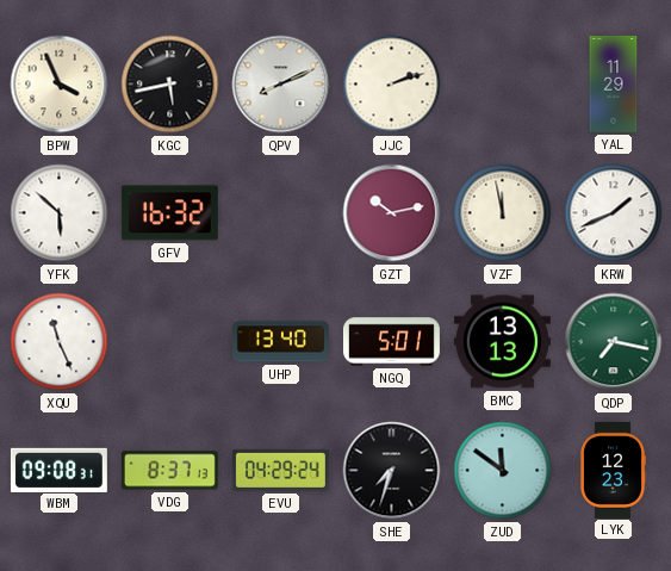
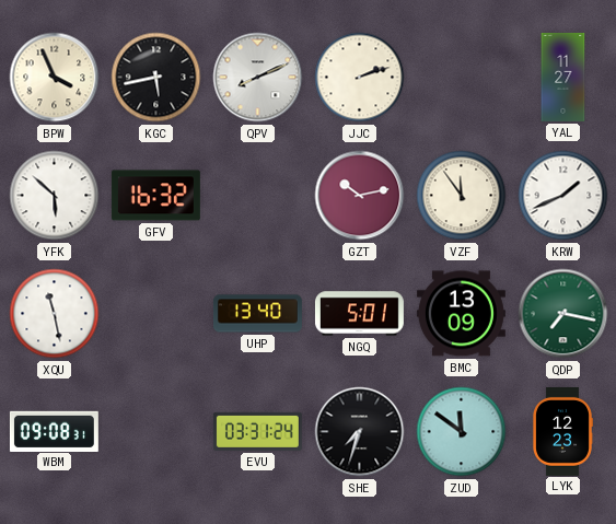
YAL: 11:29 -> 11:27
VZF: 11:58 -> 11:54
XQU: 11:26 -> 11:28
BMC: 13:13 -> 13:09
VDG: 8:37 -> none
EVU: 04:29 -> 03:31
